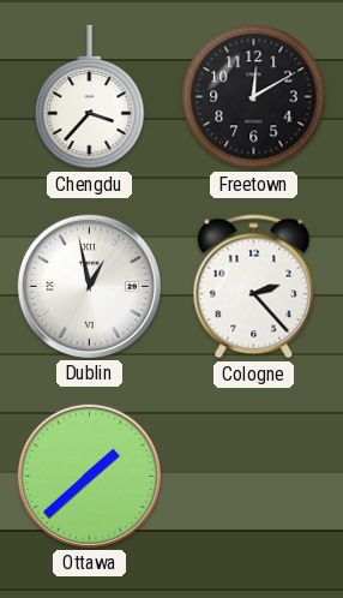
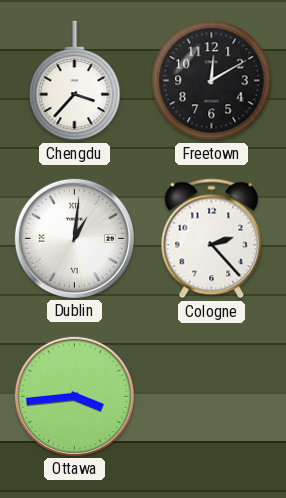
Dublin: 12:58 -> 1:01
Ottawa: 1:38 -> 3:44
